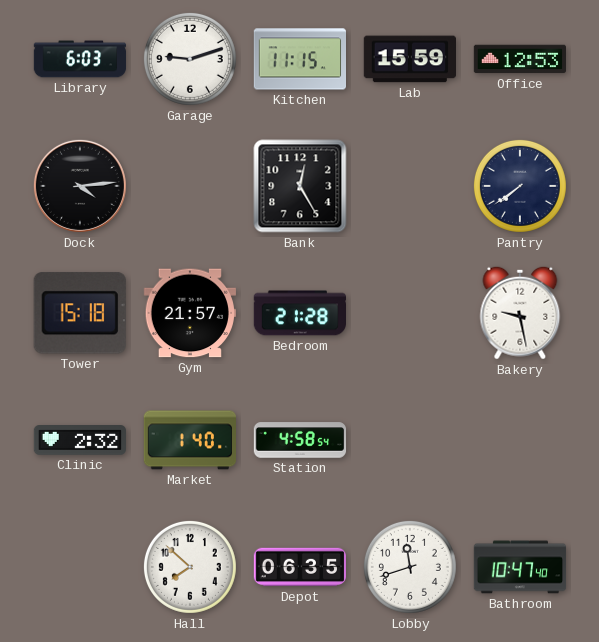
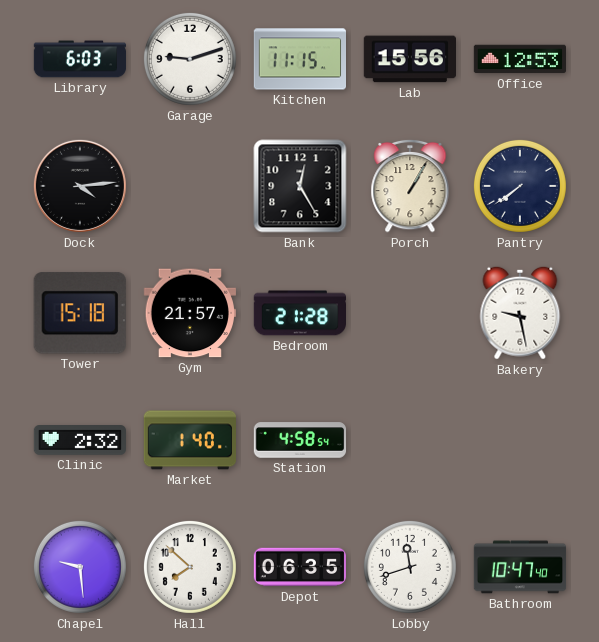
Lab: 15:59 -> 15:56
Porch: none -> 1:05
Chapel: none -> 9:29
